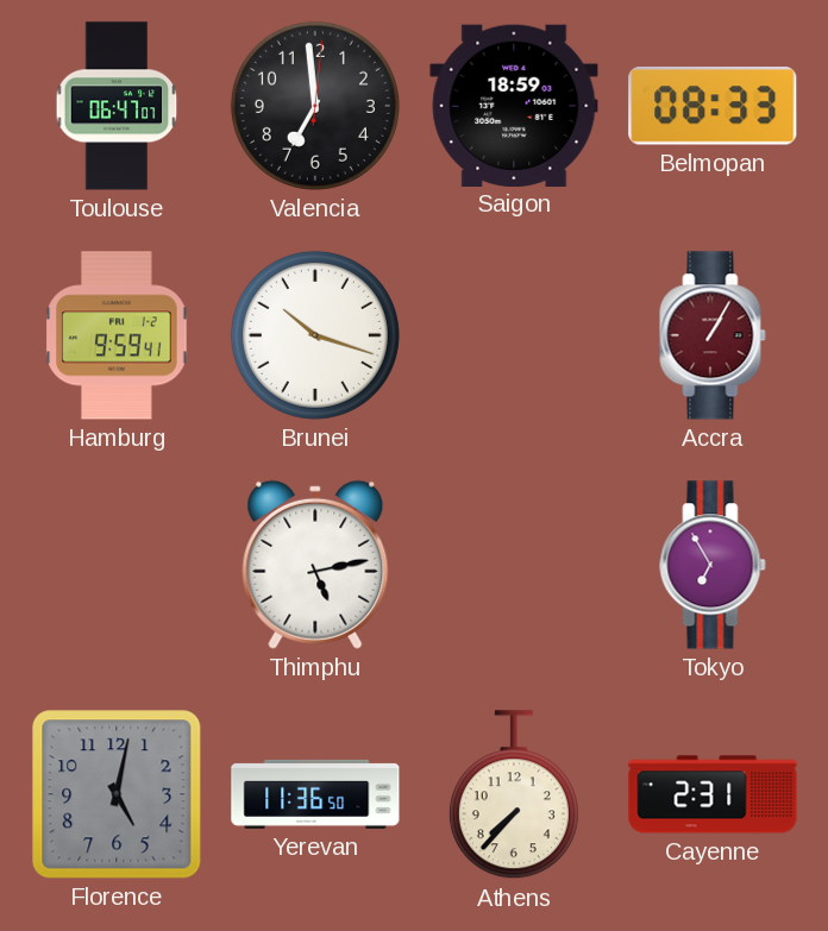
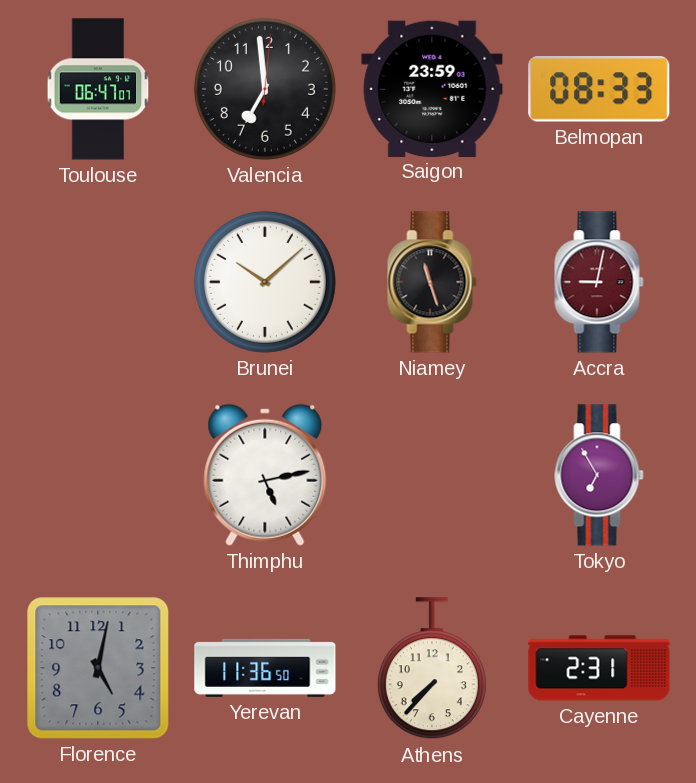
Saigon: 18:59 -> 23:59
Hamburg: 9:59 -> none
Brunei: 10:18 -> 10:08
Niamey: none -> 11:27
Accra: 1:05 -> 9:02
